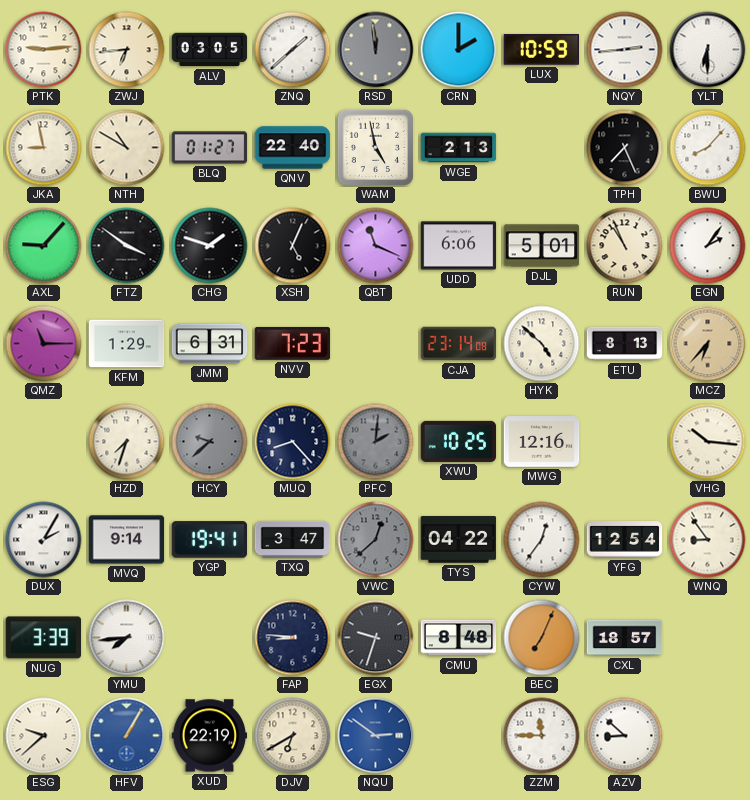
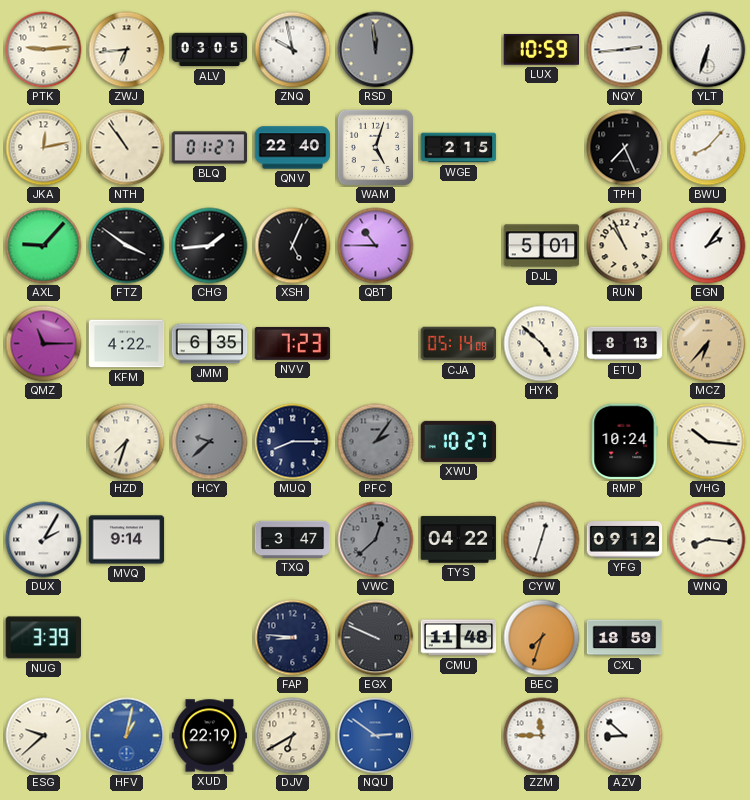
ZNQ: 1:38 -> 9:58
CRN: 2:00 -> none
YLT: 6:30 -> 6:33
JKA: 8:58 -> 12:13
NTH: 10:50 -> 10:54
WAM: 4:58 -> 5:03
WGE: 2:13 -> 2:15
CHG: 1:48 -> 1:44
QBT: 11:19 -> 10:45
UDD: 6:06 -> none
KFM: 1:29 -> 4:22
JMM: 6:31 -> 6:35
CJA: 23:14 -> 05:14
MUQ: 8:23 -> 8:15
PFC: 2:01 -> 2:06
XWU: 10:25 -> 10:27
MWG: 12:16 -> none
RMP: none -> 10:24
YGP: 19:41 -> none
CYW: 12:36 -> 12:33
YFG: 12:54 -> 09:12
WNQ: 8:54 -> 8:16
YMU: 7:44 -> none
EGX: 9:33 -> 9:49
CMU: 8:48 -> 11:48
BEC: 7:04 -> 7:33
CXL: 18:57 -> 18:59
HFV: 1:05 -> 1:02
